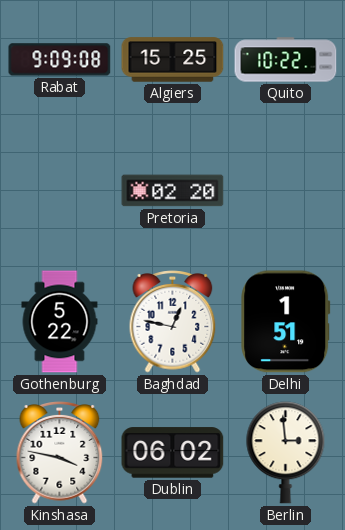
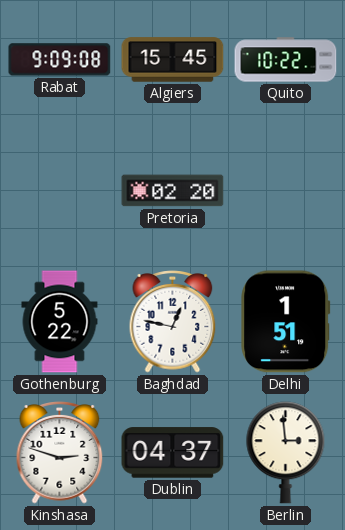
Algiers: 15:25 -> 15:45
Kinshasa: 3:47 -> 2:48
Dublin: 06:02 -> 04:37
